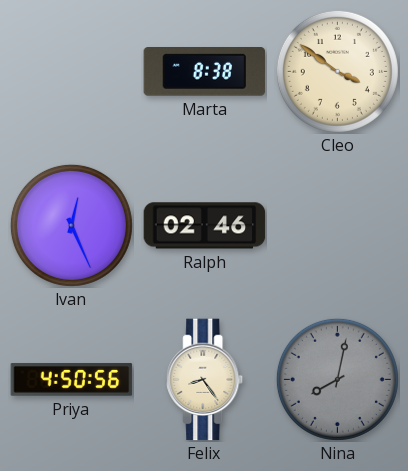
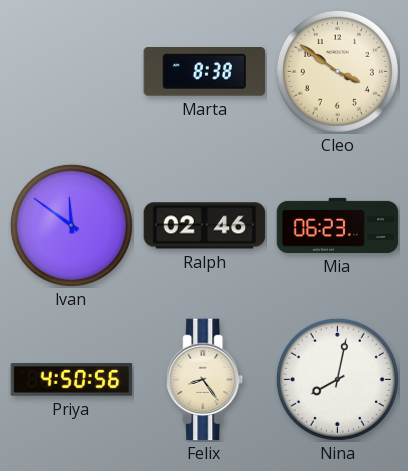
Ivan: 12:26 -> 11:51
Mia: none -> 06:23
Nina dial: grey -> white
